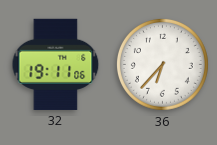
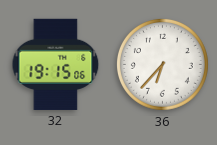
32: 19:11 -> 19:15
